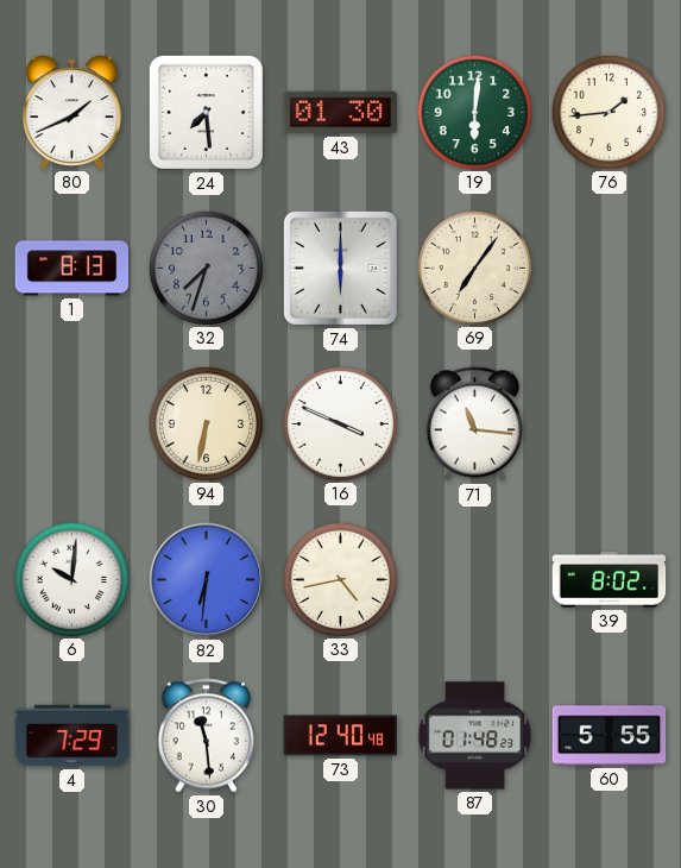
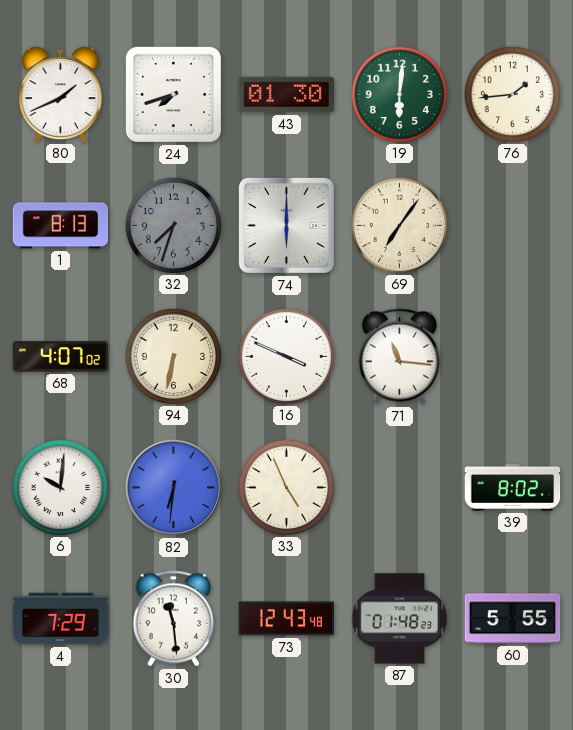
24: 7:29 -> 7:42
68: none -> 4:07
33: 4:43 -> 4:56
73: 12:40 -> 12:43
